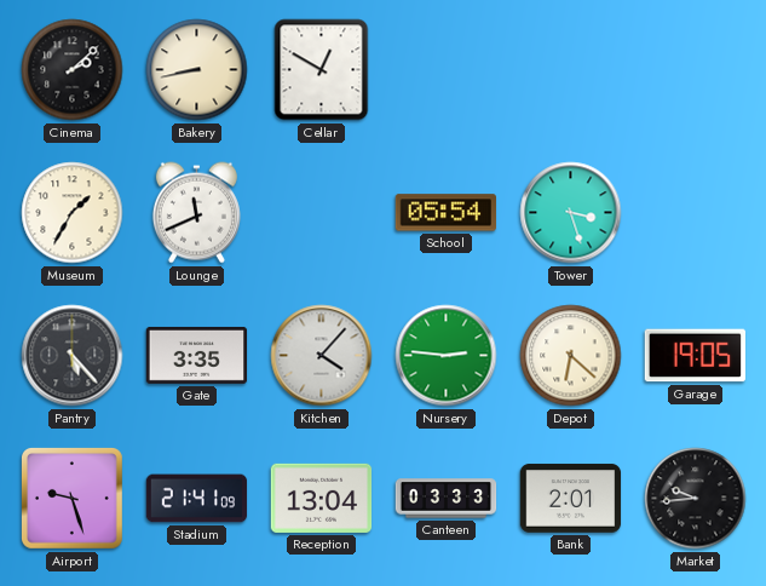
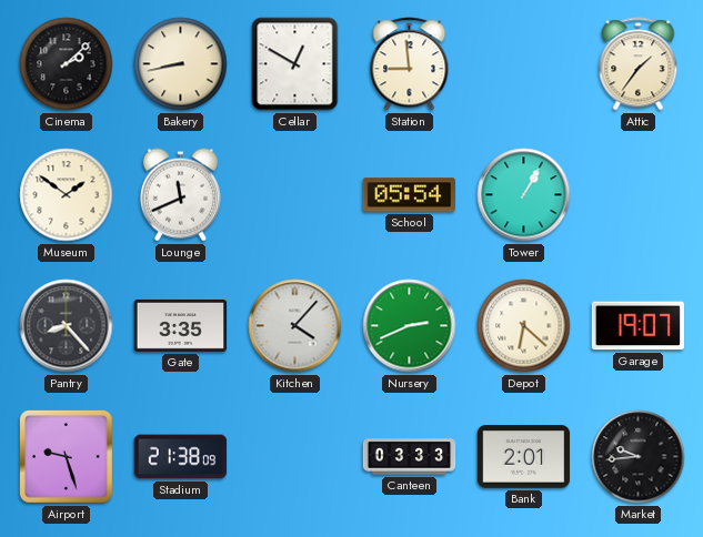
Station: none -> 8:59
Attic: none -> 1:36
Museum: 1:35 -> 1:51
Tower: 3:27 -> 1:05
Pantry: 5:23 -> 8:23
Nursery: 2:46 -> 2:41
Garage: 19:05 -> 19:07
Stadium: 21:41 -> 21:38
Reception: 13:04 -> none
